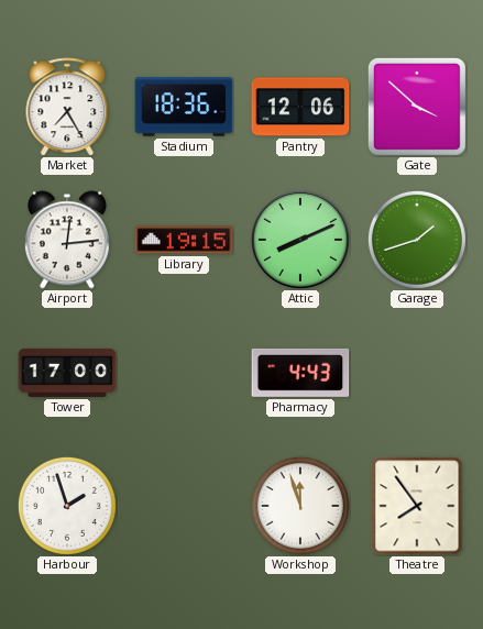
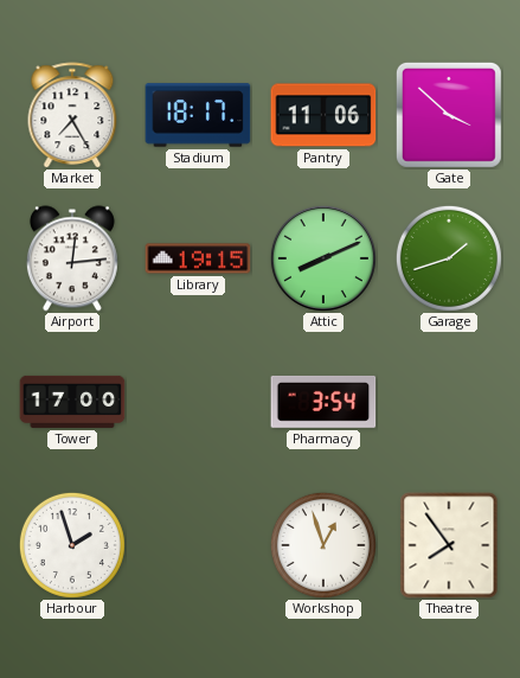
Stadium: 18:36 -> 18:17
Pantry: 12:06 -> 11:06
Pharmacy: 4:43 -> 3:54
Workshop: 11:57 -> 12:57
